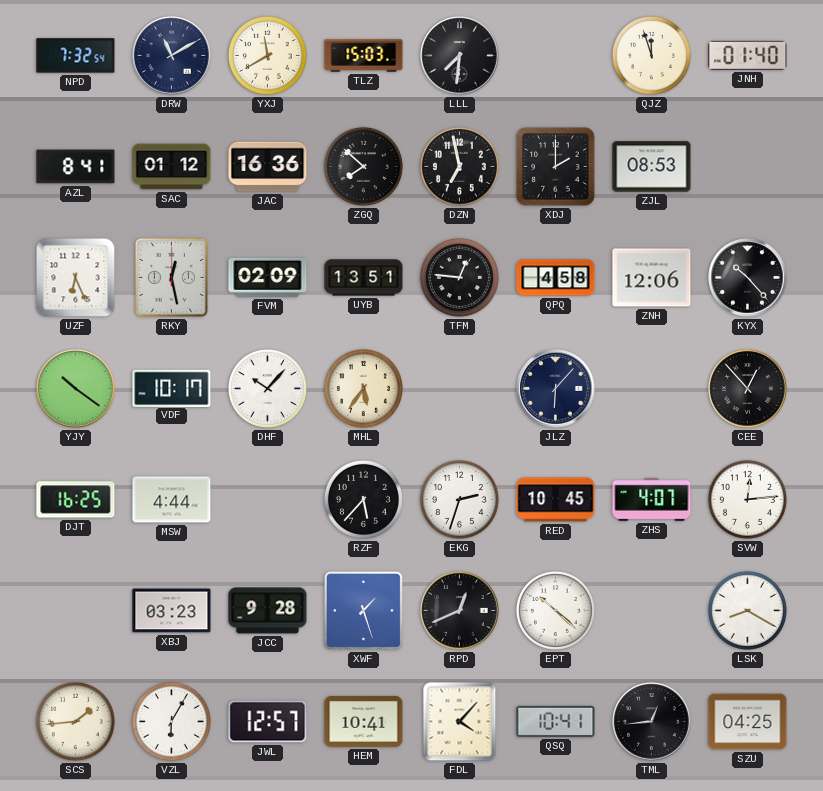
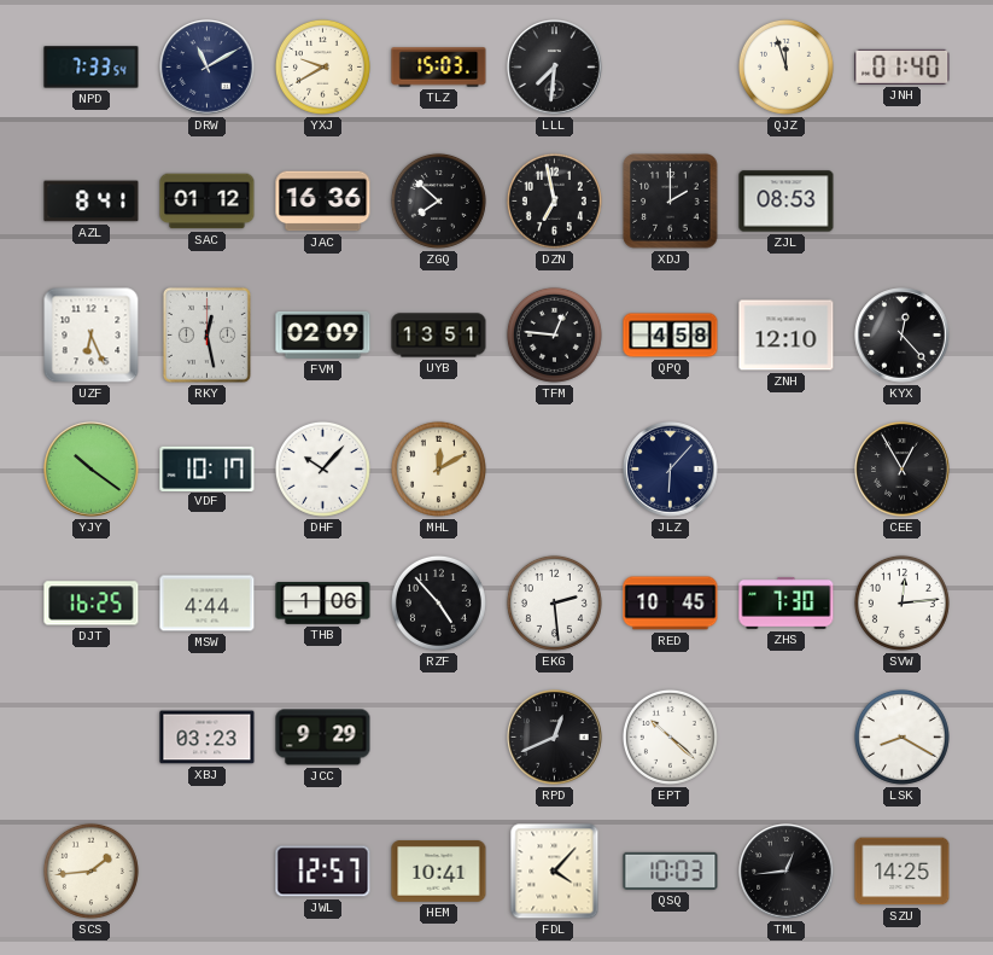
NPD: 7:32 -> 7:33
YXJ: 11:40 -> 9:40
ZNH: 12:06 -> 12:10
KYX: 10:23 -> 12:23
MHL: 5:36 -> 12:10
CEE: 12:53 -> 12:55
THB: none -> 1:06
RZF: 5:37 -> 4:53
EKG: 2:33 -> 2:29
ZHS: 4:07 -> 7:30
JCC: 9:28 -> 9:29
XWF: 1:27 -> none
VZL: 6:05 -> none
QSQ: 10:41 -> 10:03
SZU: 04:25 -> 14:25
